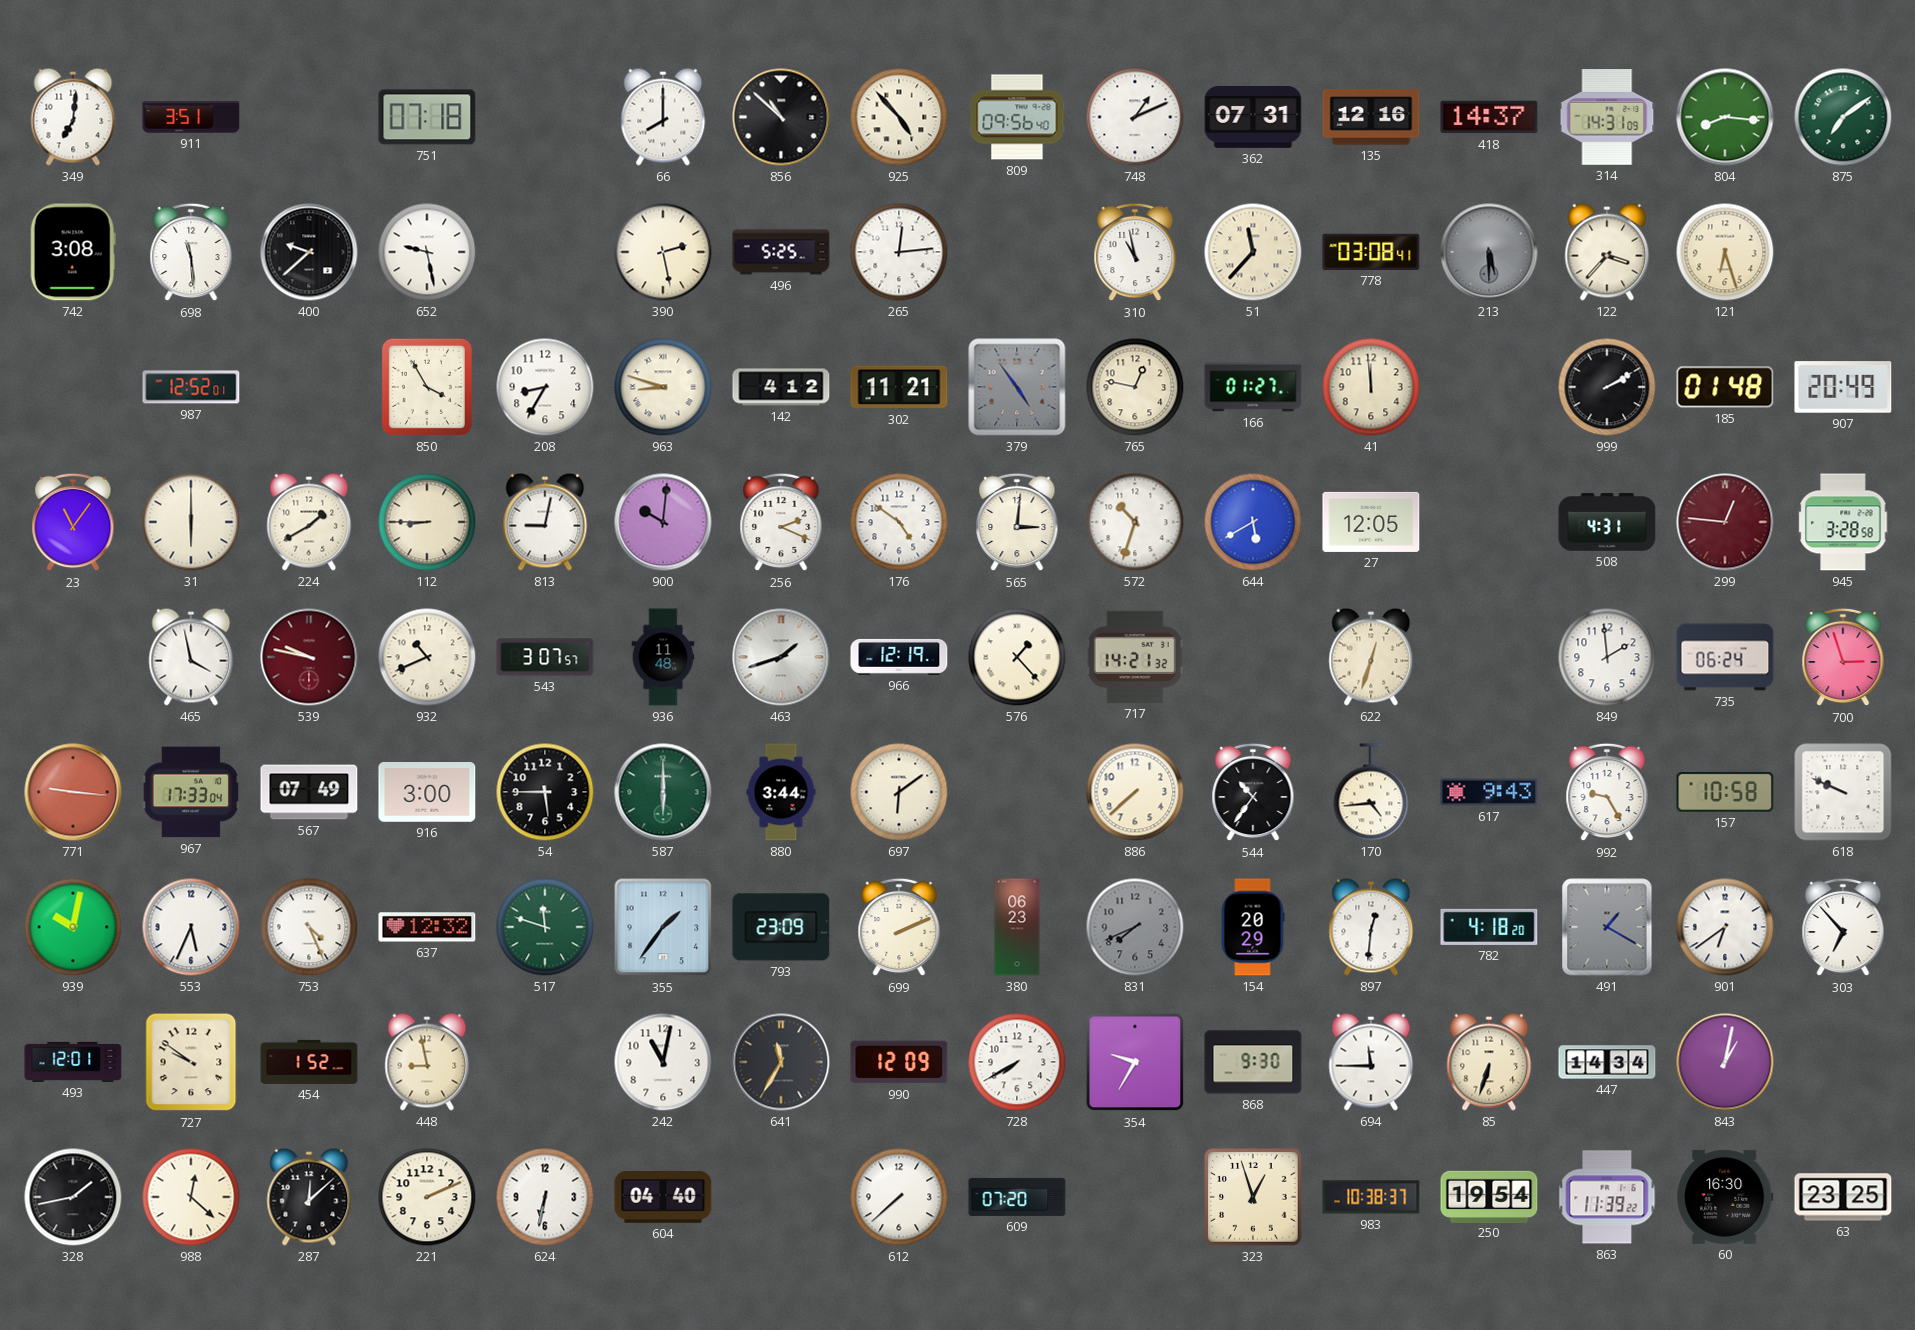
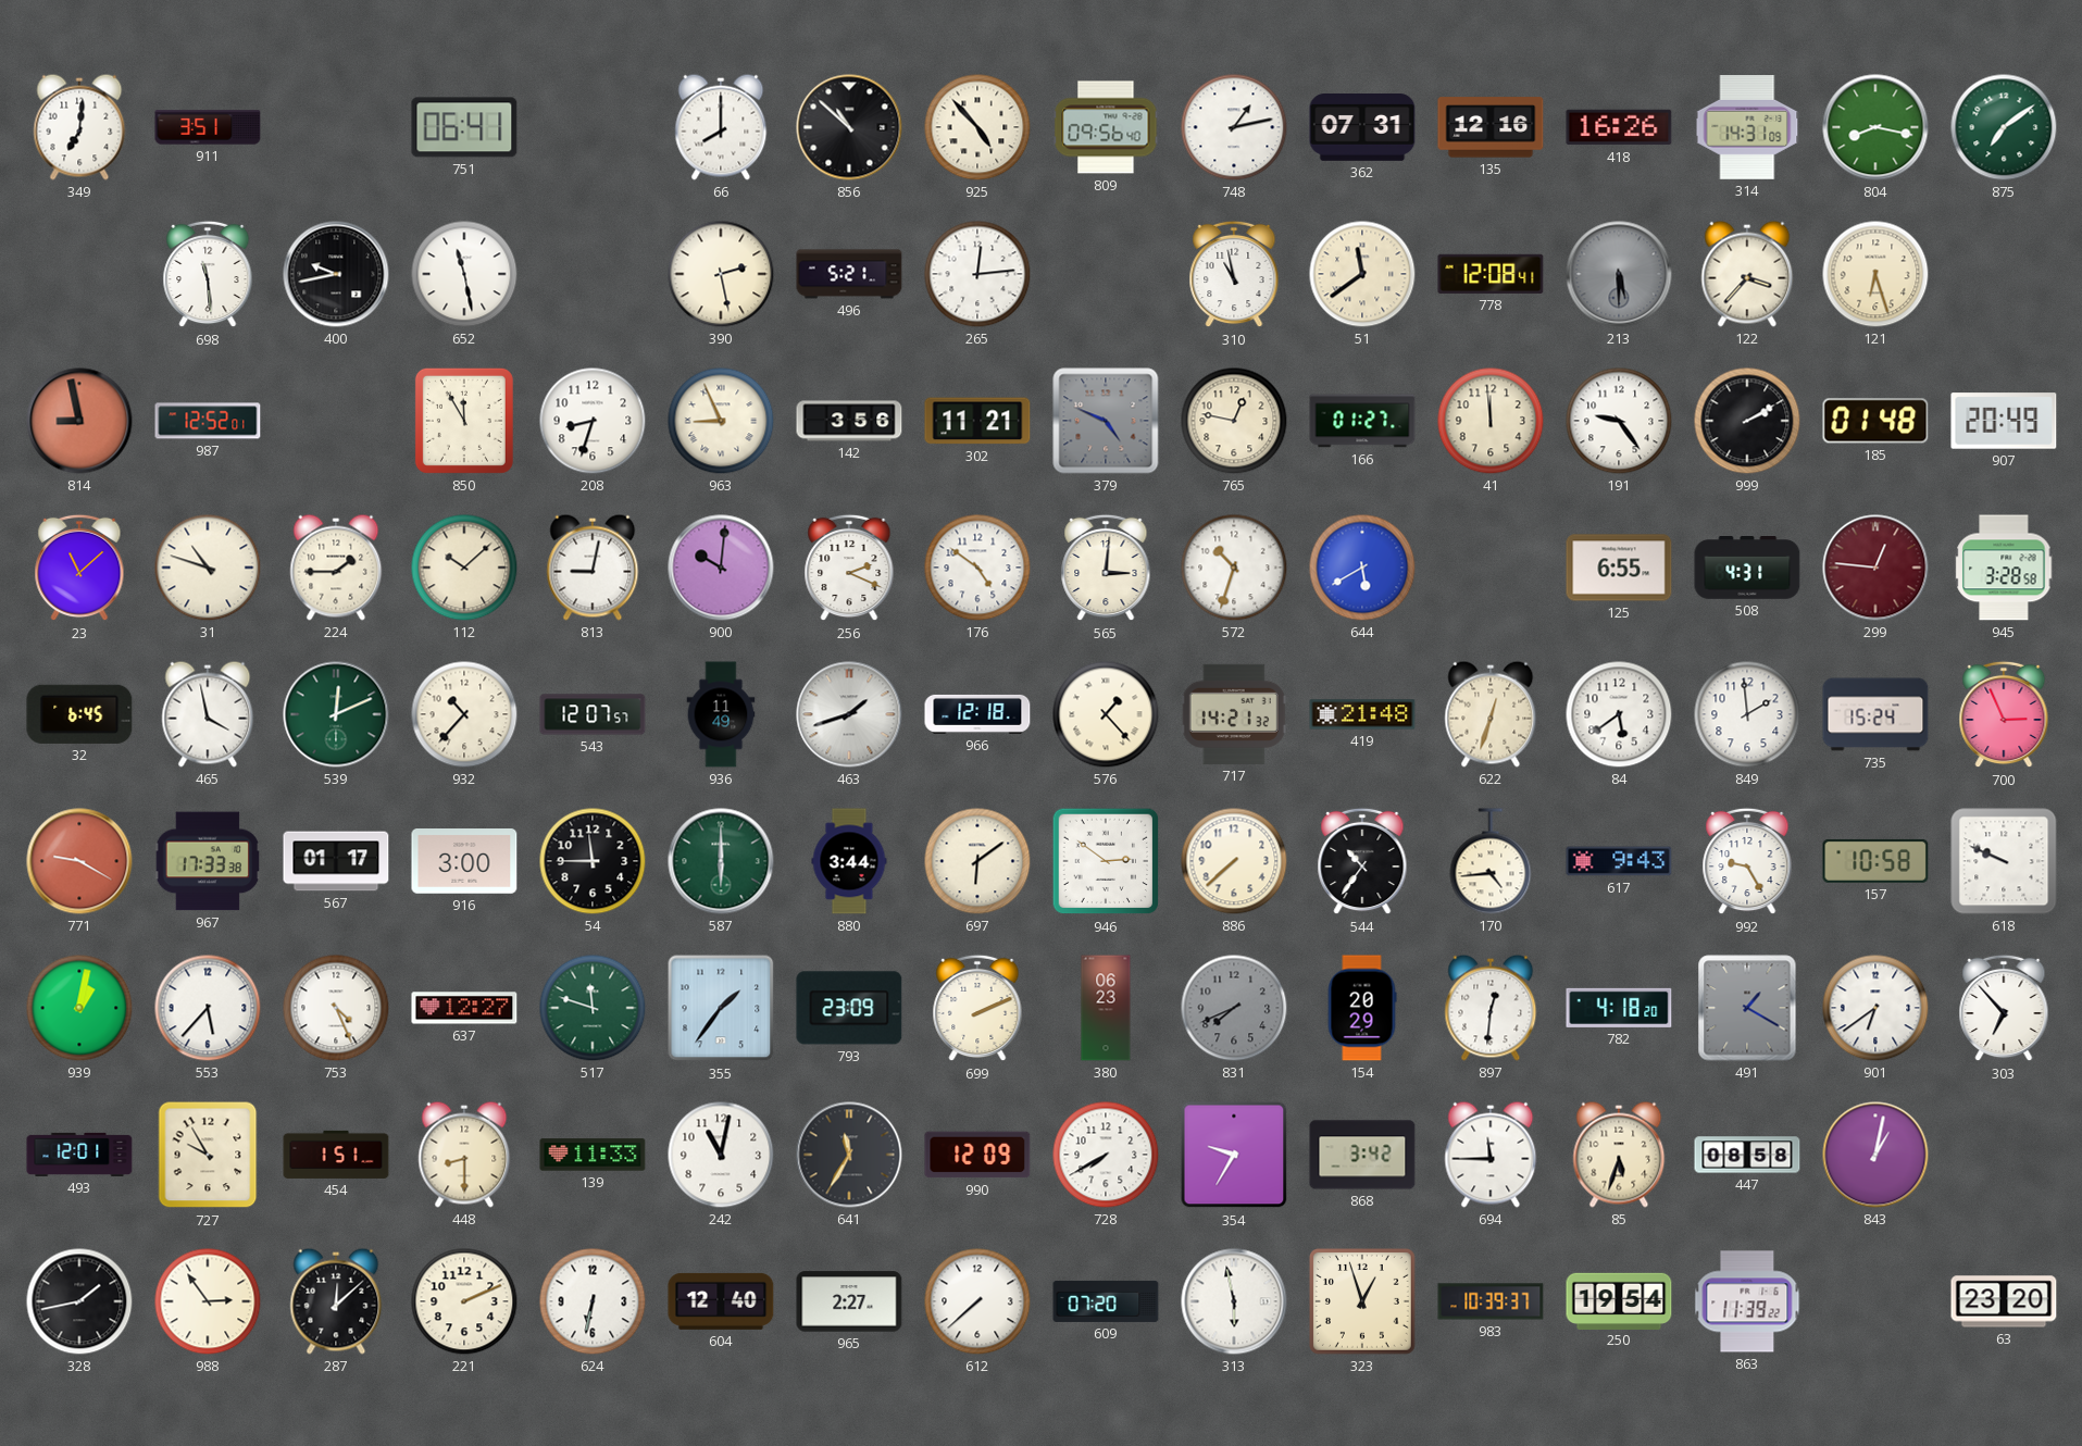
751: 07:18 -> 06:41
748: 1:11 -> 1:13
418: 14:37 -> 16:26
804: 8:16 -> 8:17
742: 3:08 -> none
400: 9:38 -> 9:43
652: 9:28 -> 11:28
496: 5:25 -> 5:21
51: 11:37 -> 11:39
778: 03:08 -> 12:08
814: none -> 8:58
850: 3:55 -> 11:55
208: 8:35 -> 8:33
963: 8:48 -> 8:56
142: 4:12 -> 3:56
379: 4:54 -> 4:49
191: none -> 9:24
23: 11:06 -> 11:08
31: 6:00 -> 10:48
224: 1:40 -> 1:45
112: 8:45 -> 10:08
27: 12:05 -> none
125: none -> 6:55
32: none -> 6:45
539: 9:47 -> 12:11
539 dial: burgundy -> green
932: 10:41 -> 10:37
543: 3:07 -> 12:07
936: 11:48 -> 11:49
966: 12:19 -> 12:18
419: none -> 21:48
84: none -> 5:39
735: 06:24 -> 15:24
700: 2:57 -> 2:56
771: 9:16 -> 9:20
967: 17:33:04 -> 17:33:38
567: 07:49 -> 01:17
54: 5:45 -> 11:45
946: none -> 2:51
939: 10:02 -> 1:02
553: 5:34 -> 5:37
637: 12:32 -> 12:27
727: 9:51 -> 9:55
454: 1:52 -> 1:51
448: 8:58 -> 8:30
139: none -> 11:33
868: 9:30 -> 3:42
85: 6:33 -> 5:33
447: 14:34 -> 08:58
988: 12:22 -> 2:54
604: 04:40 -> 12:40
965: none -> 2:27
313: none -> 5:58
983: 10:38 -> 10:39
60: 16:30 -> none
63: 23:25 -> 23:20
